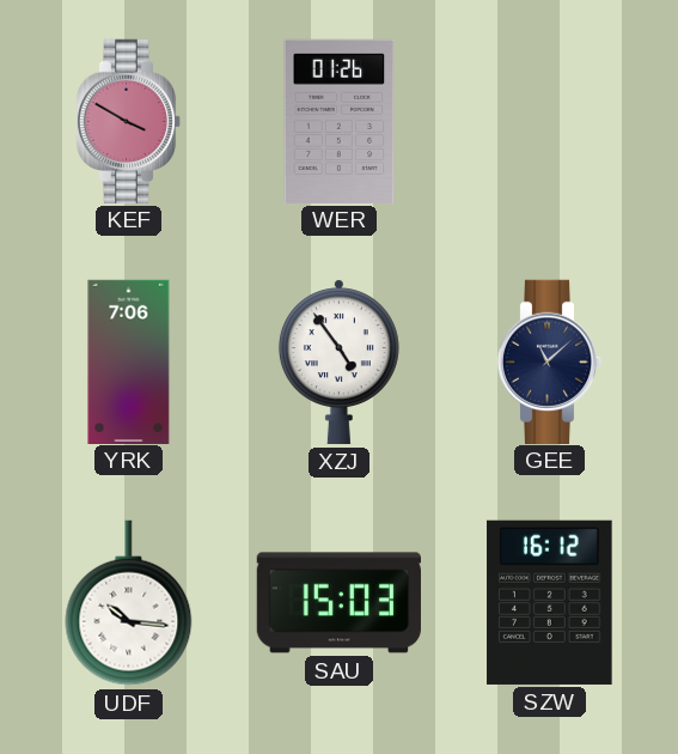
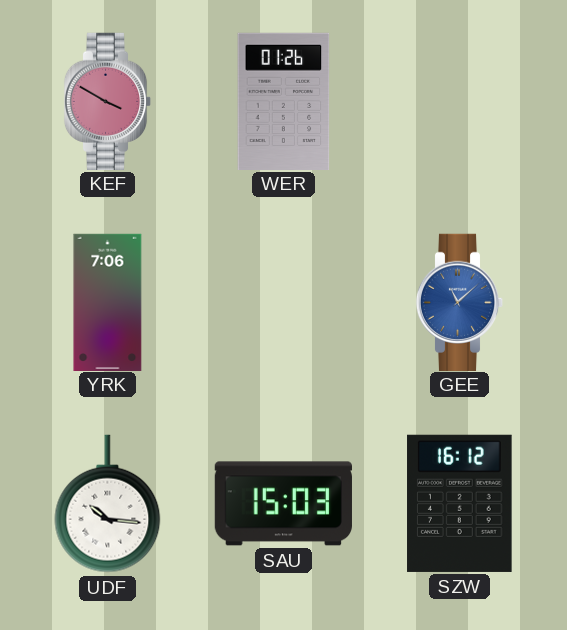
XZJ: 4:54 -> none
GEE dial: navy -> blue
